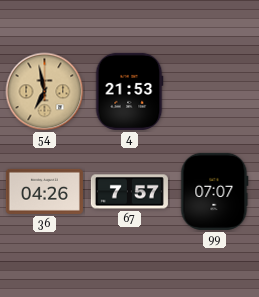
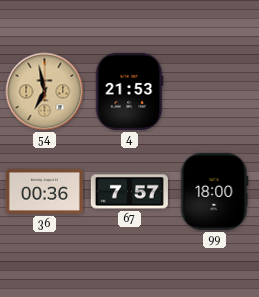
36: 04:26 -> 00:36
99: 07:07 -> 18:00
